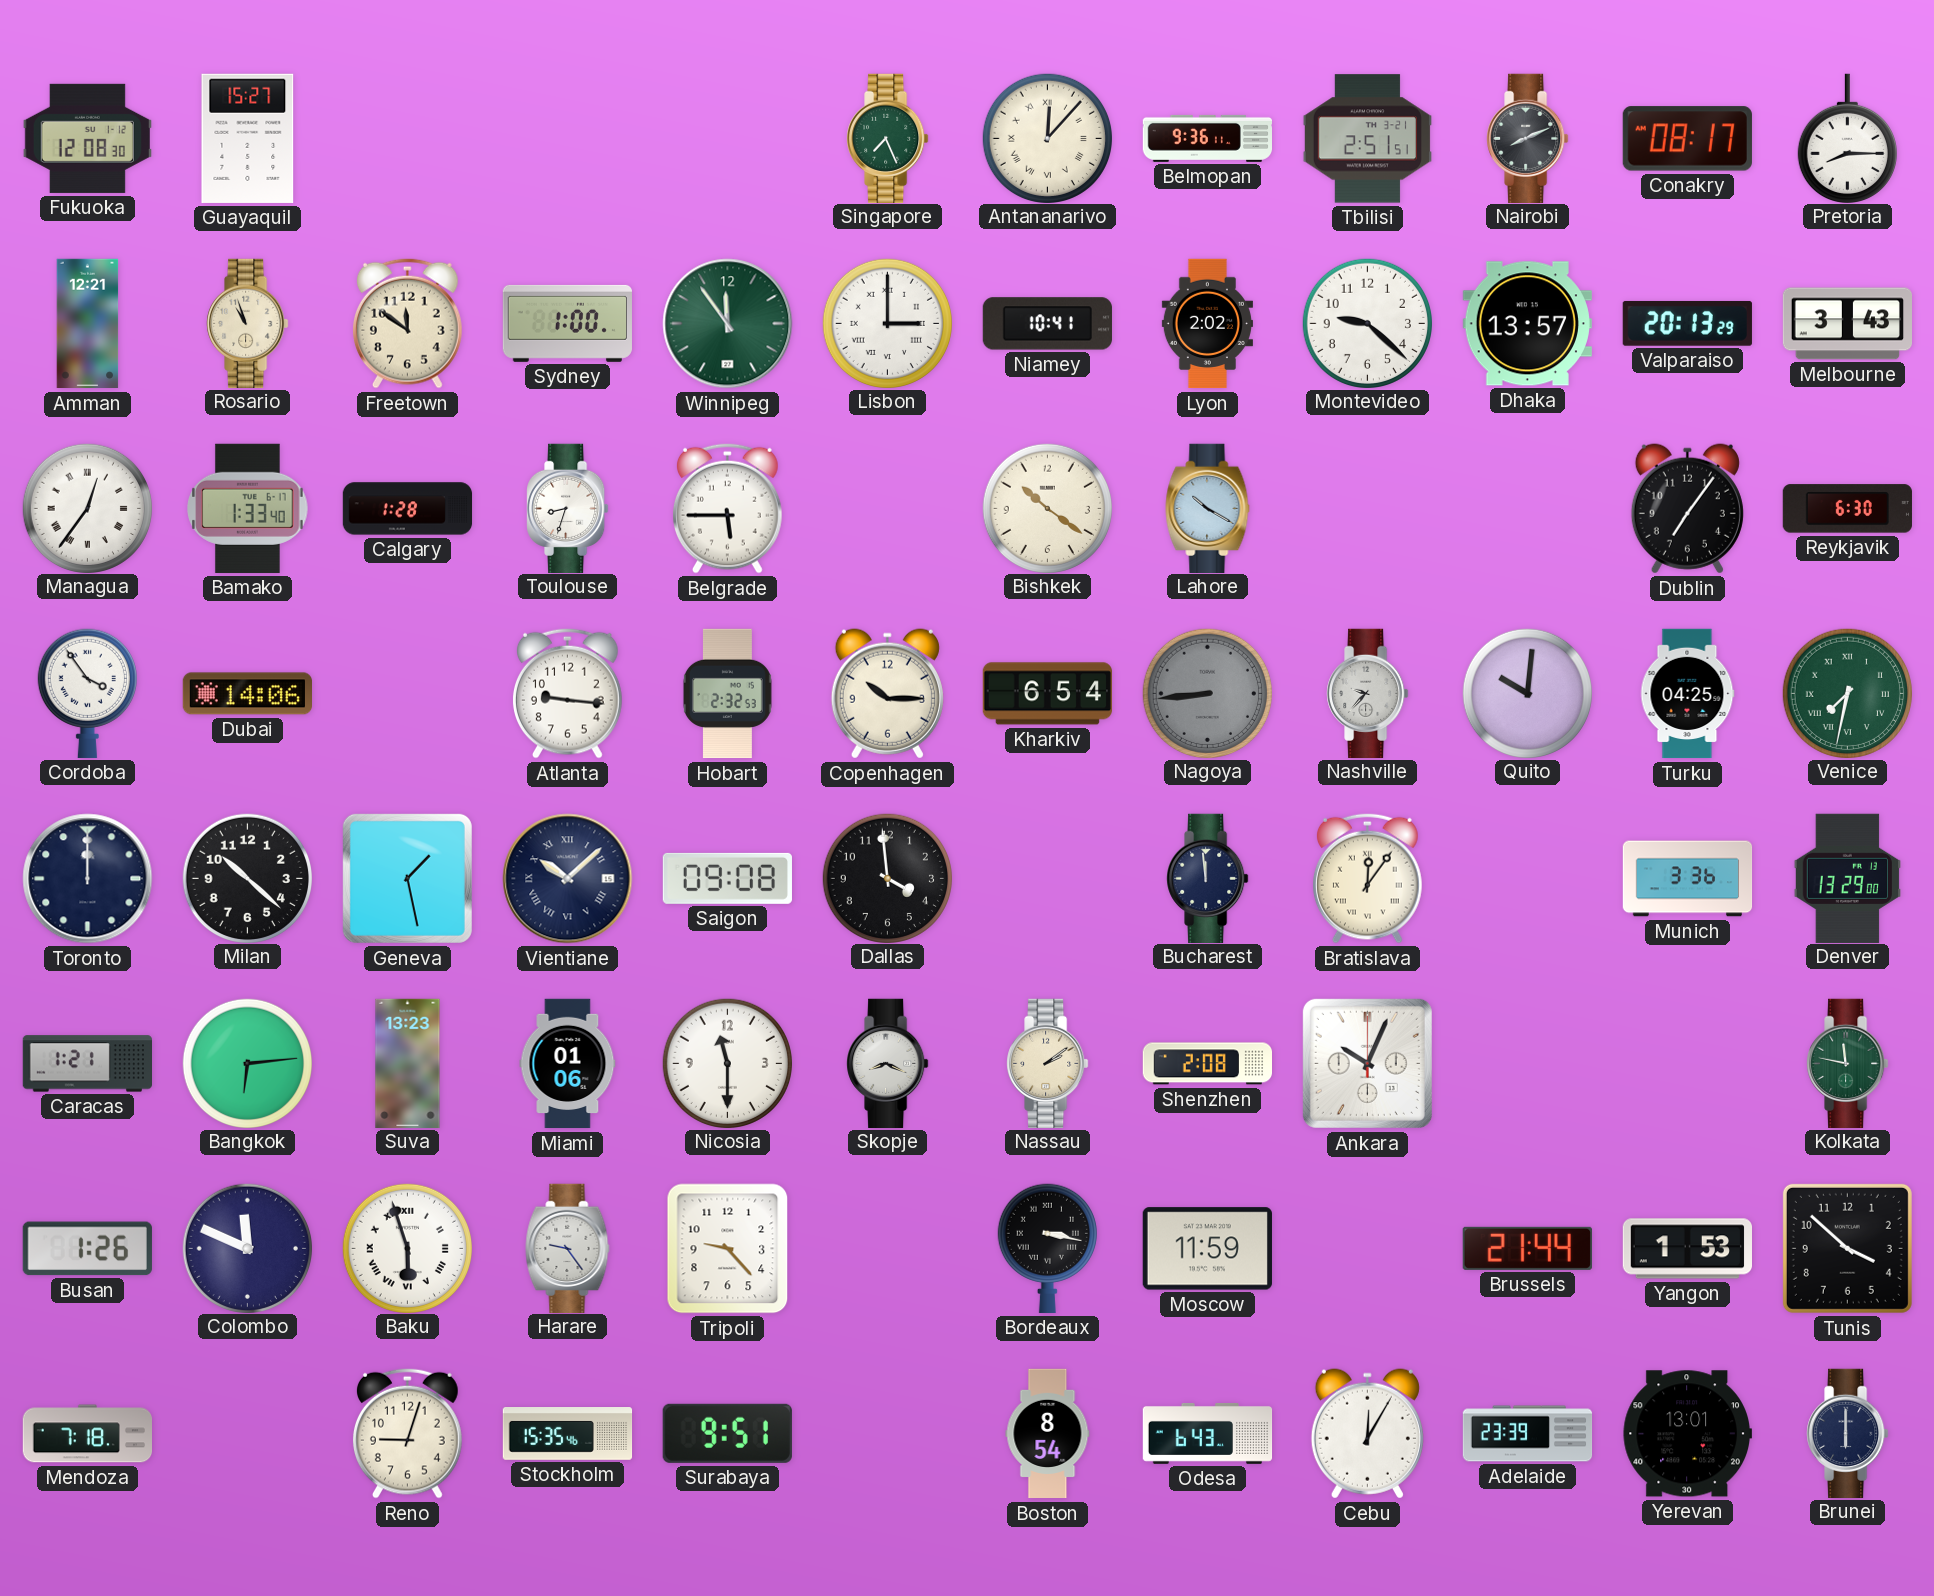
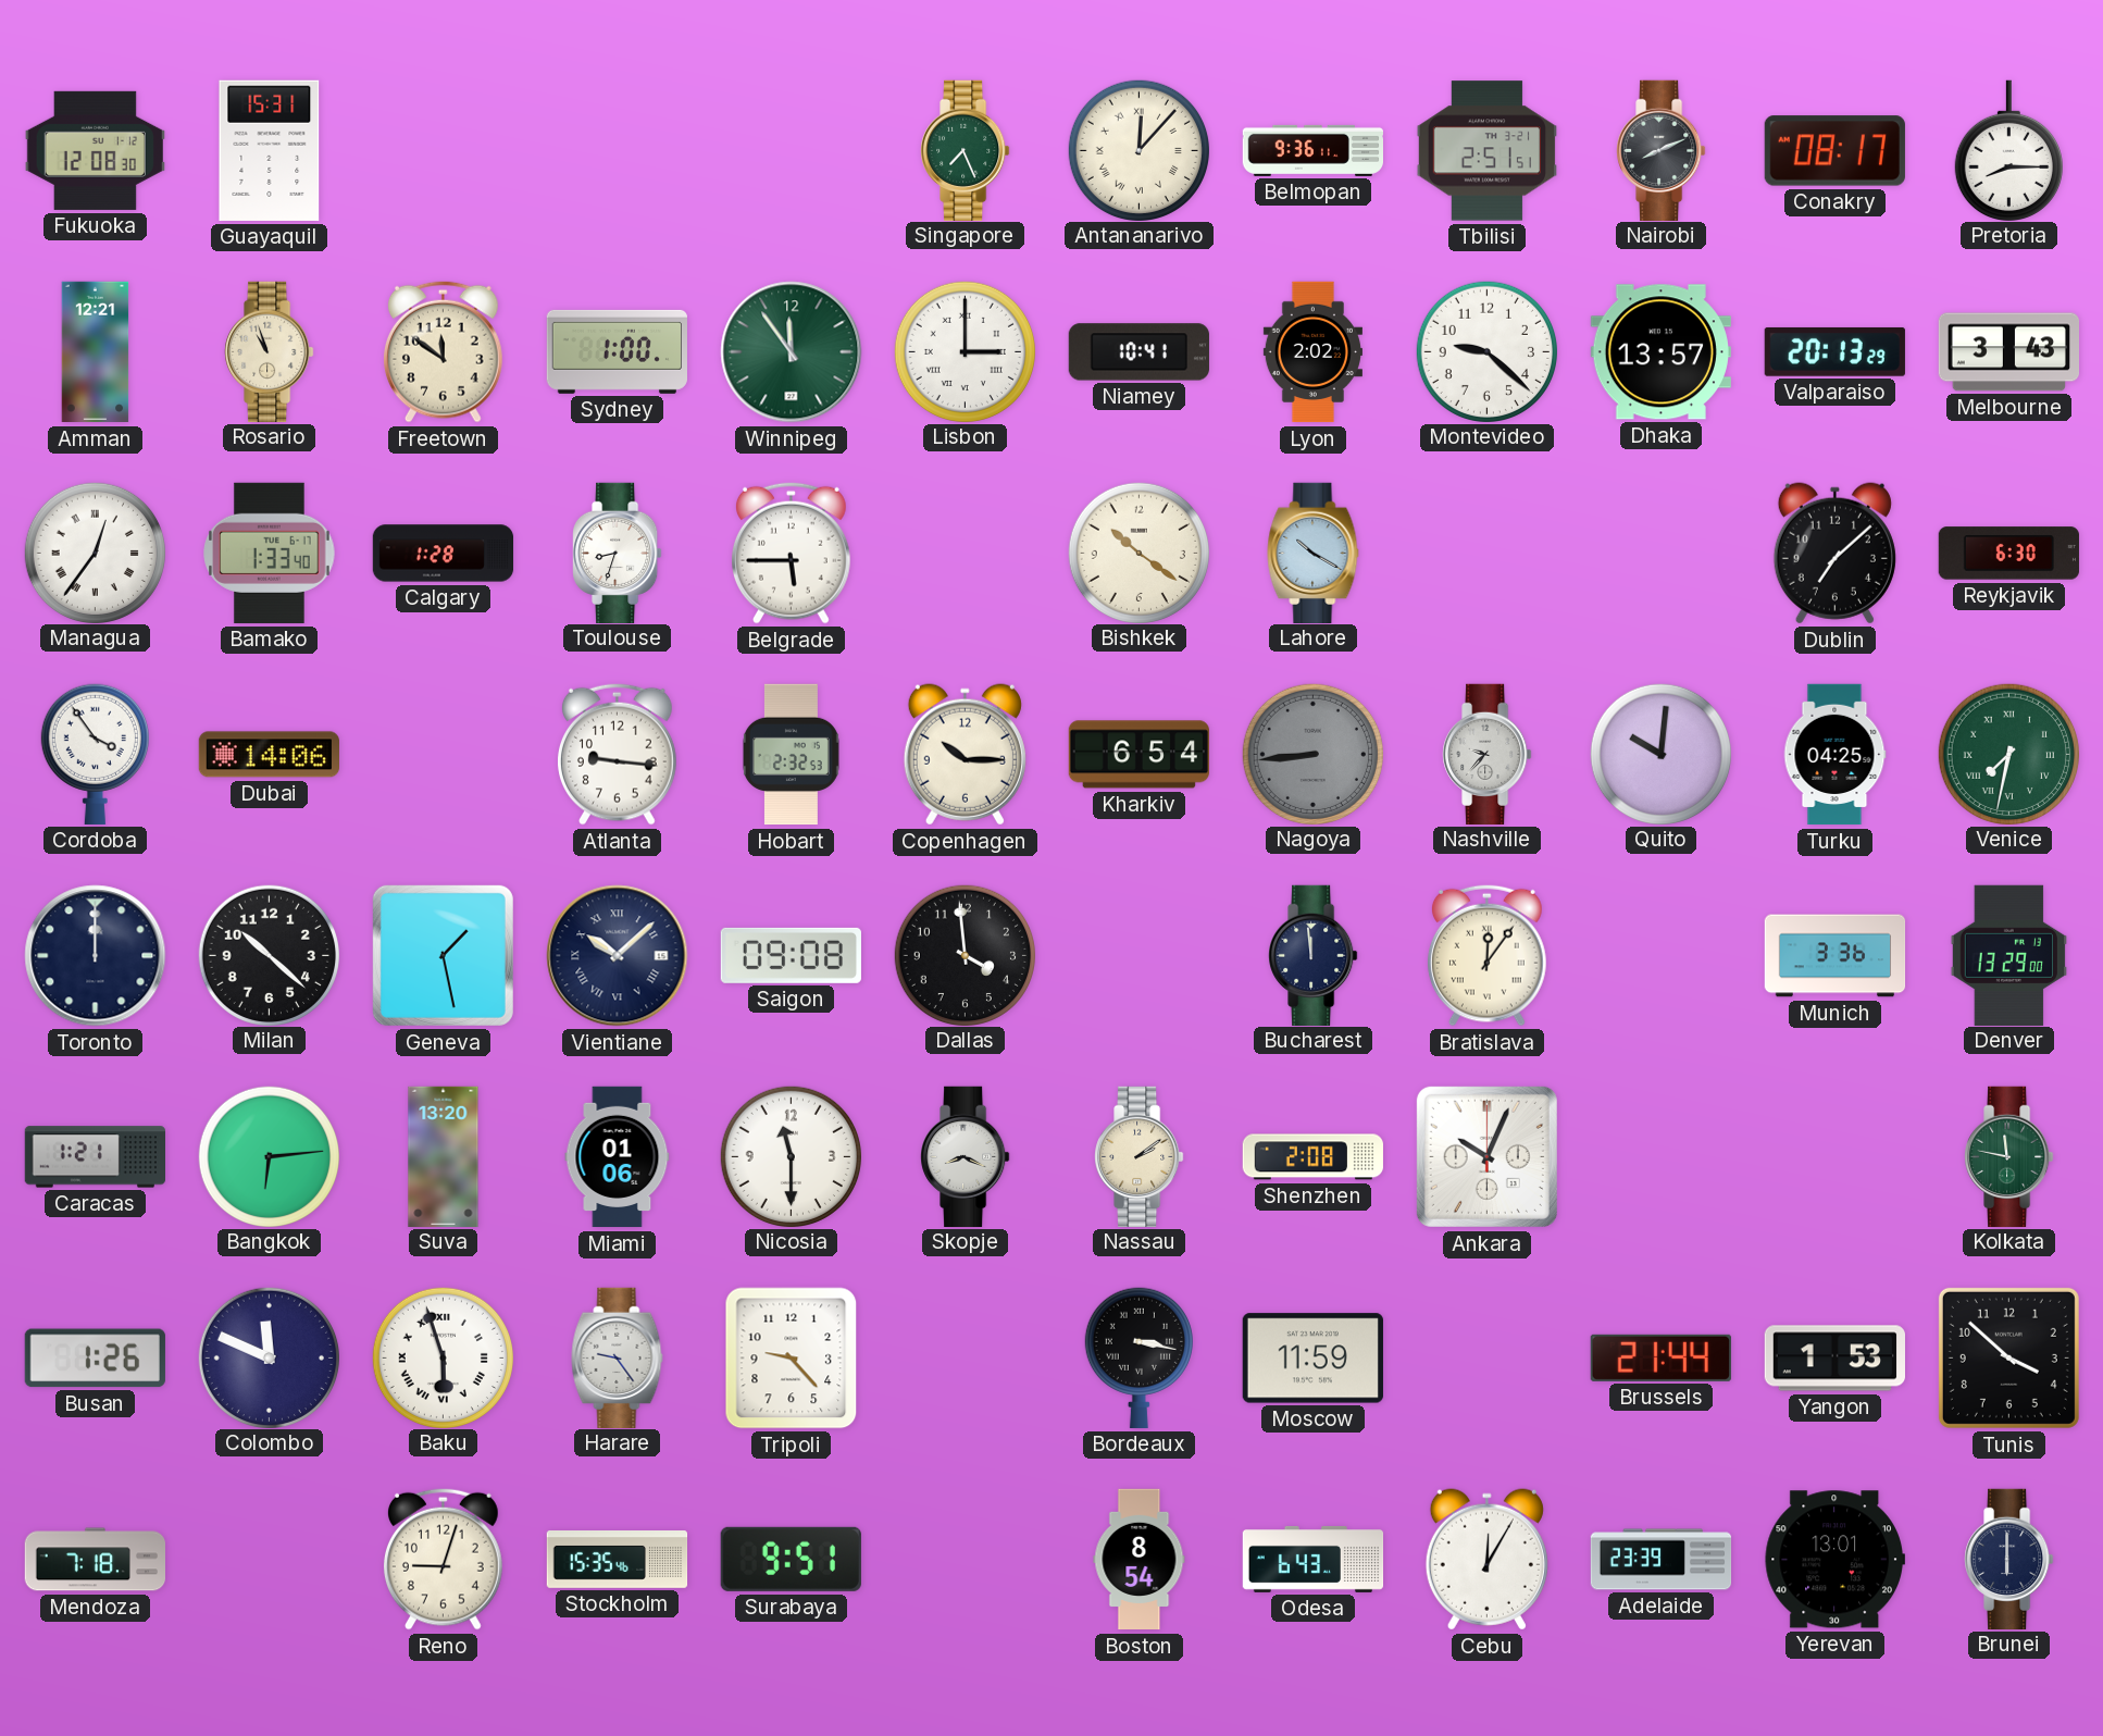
Guayaquil: 15:27 -> 15:31
Dublin: 7:06 -> 7:08
Suva: 13:23 -> 13:20
